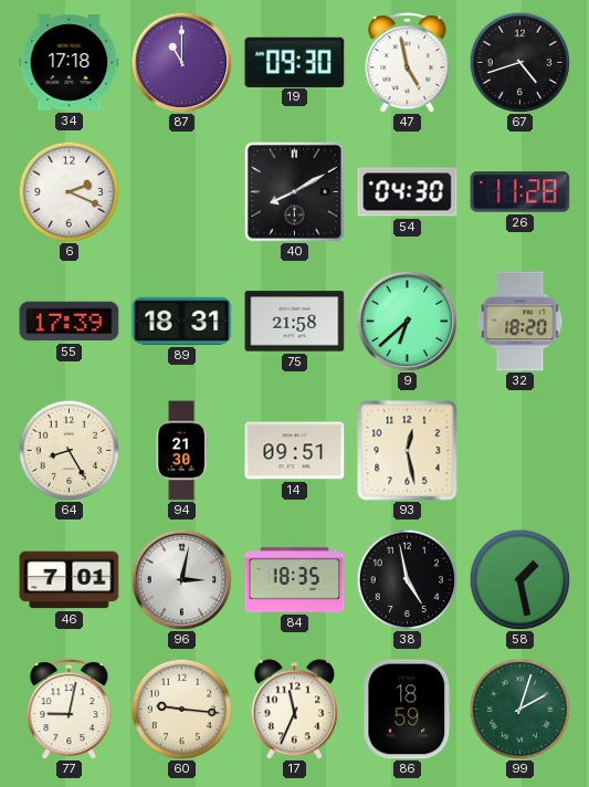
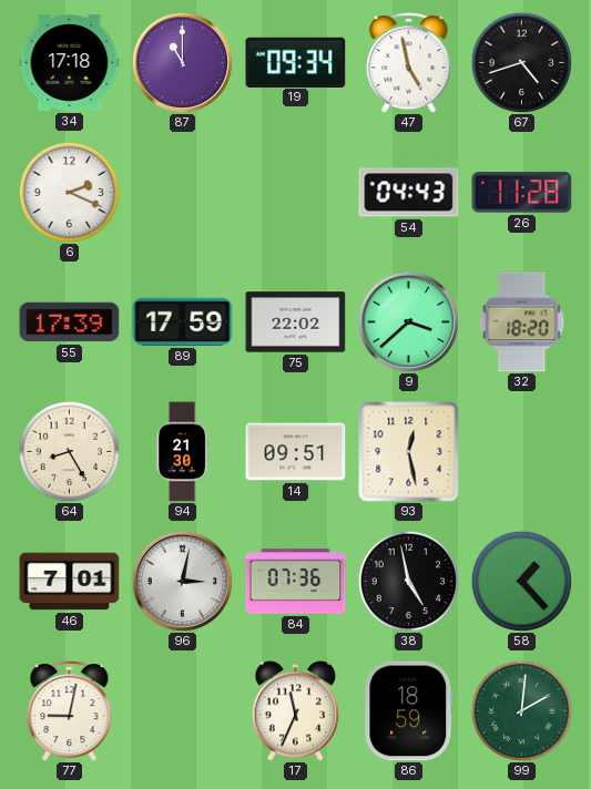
19: 09:30 -> 09:34
40: 8:10 -> none
54: 04:30 -> 04:43
89: 18:31 -> 17:59
75: 21:58 -> 22:02
9: 6:38 -> 3:38
84: 18:35 -> 07:36
58: 1:28 -> 1:23
60: 9:16 -> none
99: 2:03 -> 2:01
